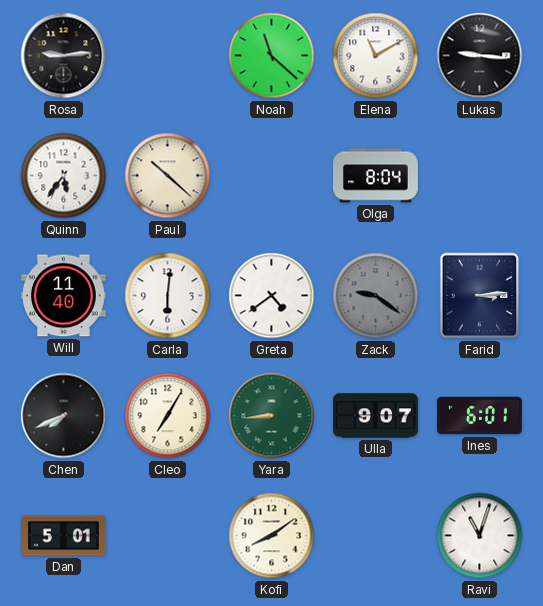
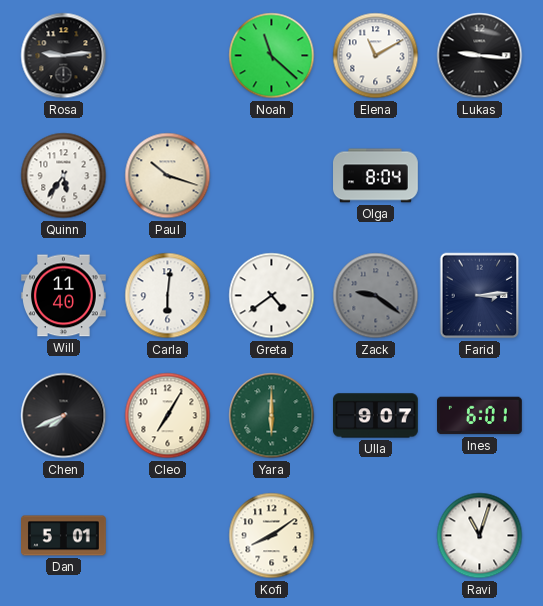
Paul: 10:22 -> 10:18
Yara: 8:44 -> 6:00
